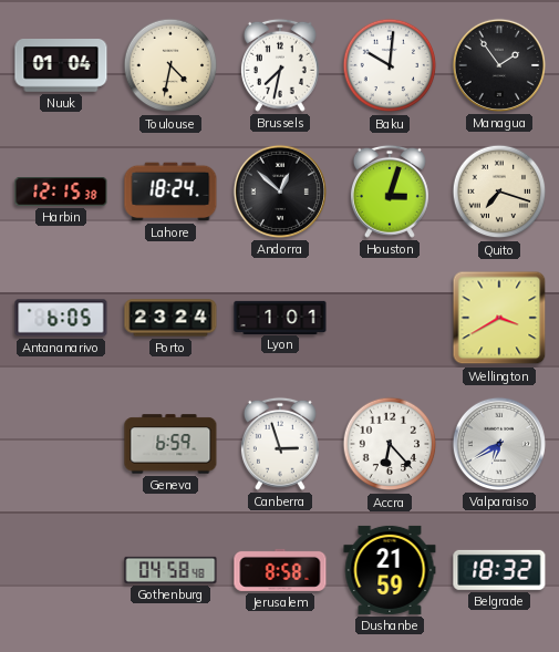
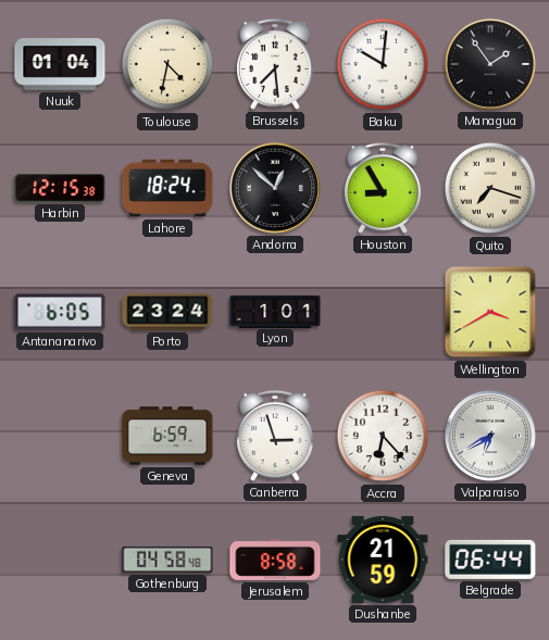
Brussels: 7:32 -> 7:29
Houston: 3:03 -> 8:55
Belgrade: 18:32 -> 06:44
